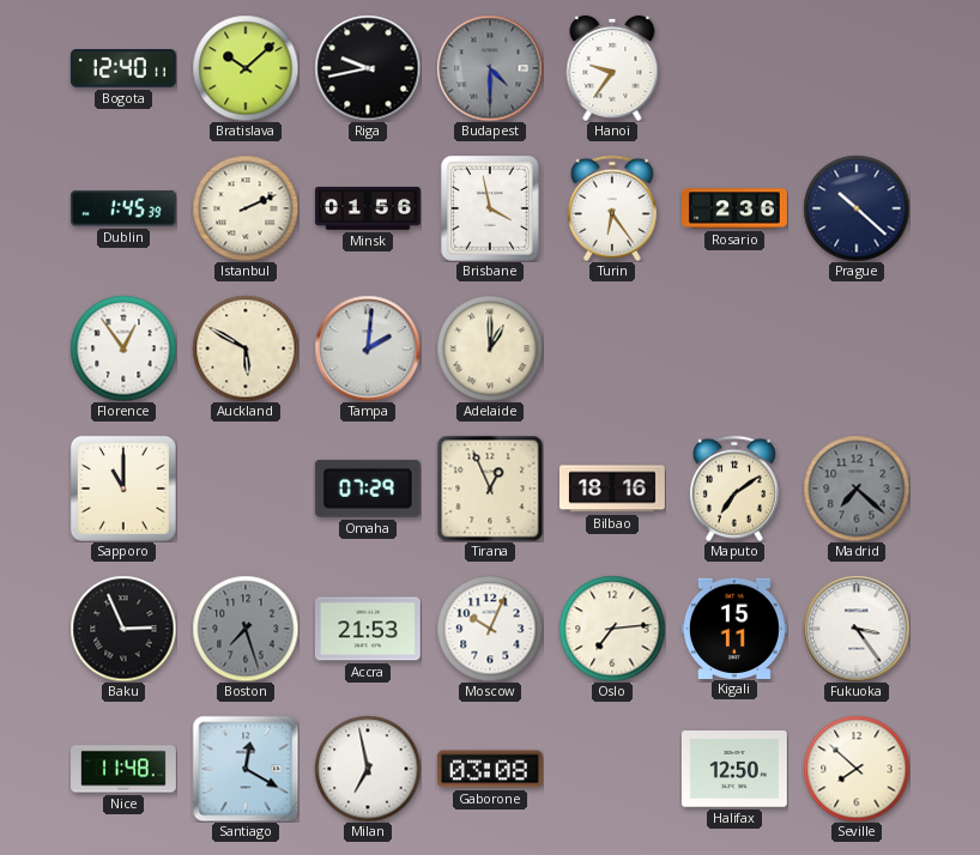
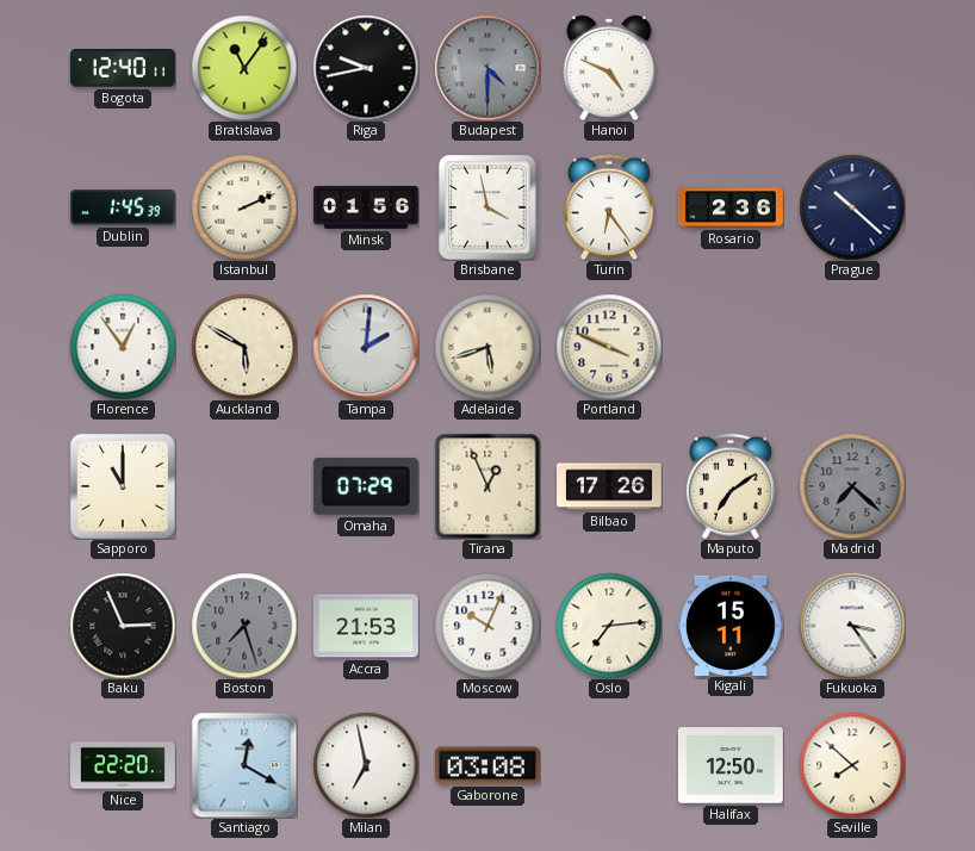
Bratislava: 10:08 -> 11:06
Hanoi: 9:36 -> 4:49
Adelaide: 1:00 -> 5:42
Portland: none -> 3:49
Bilbao: 18:16 -> 17:26
Nice: 11:48 -> 22:20
